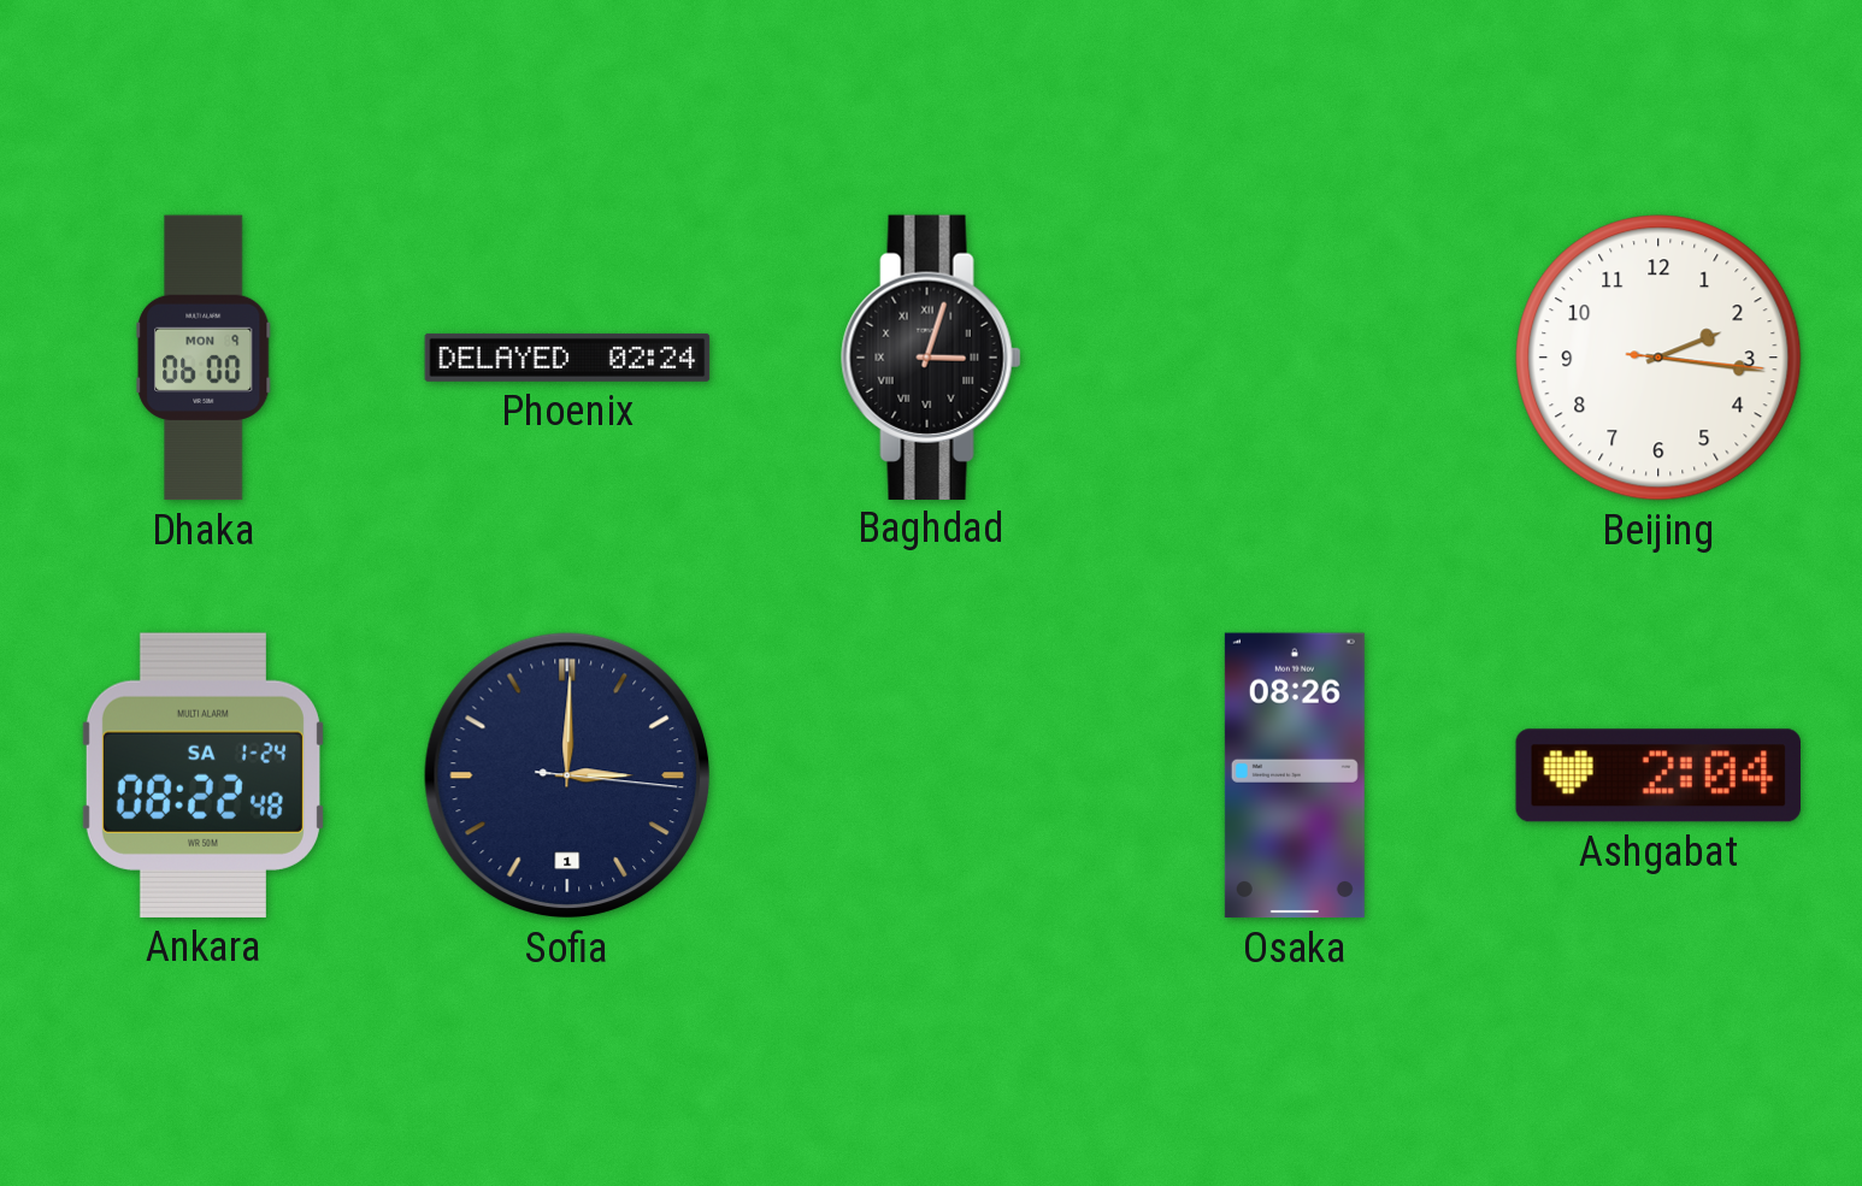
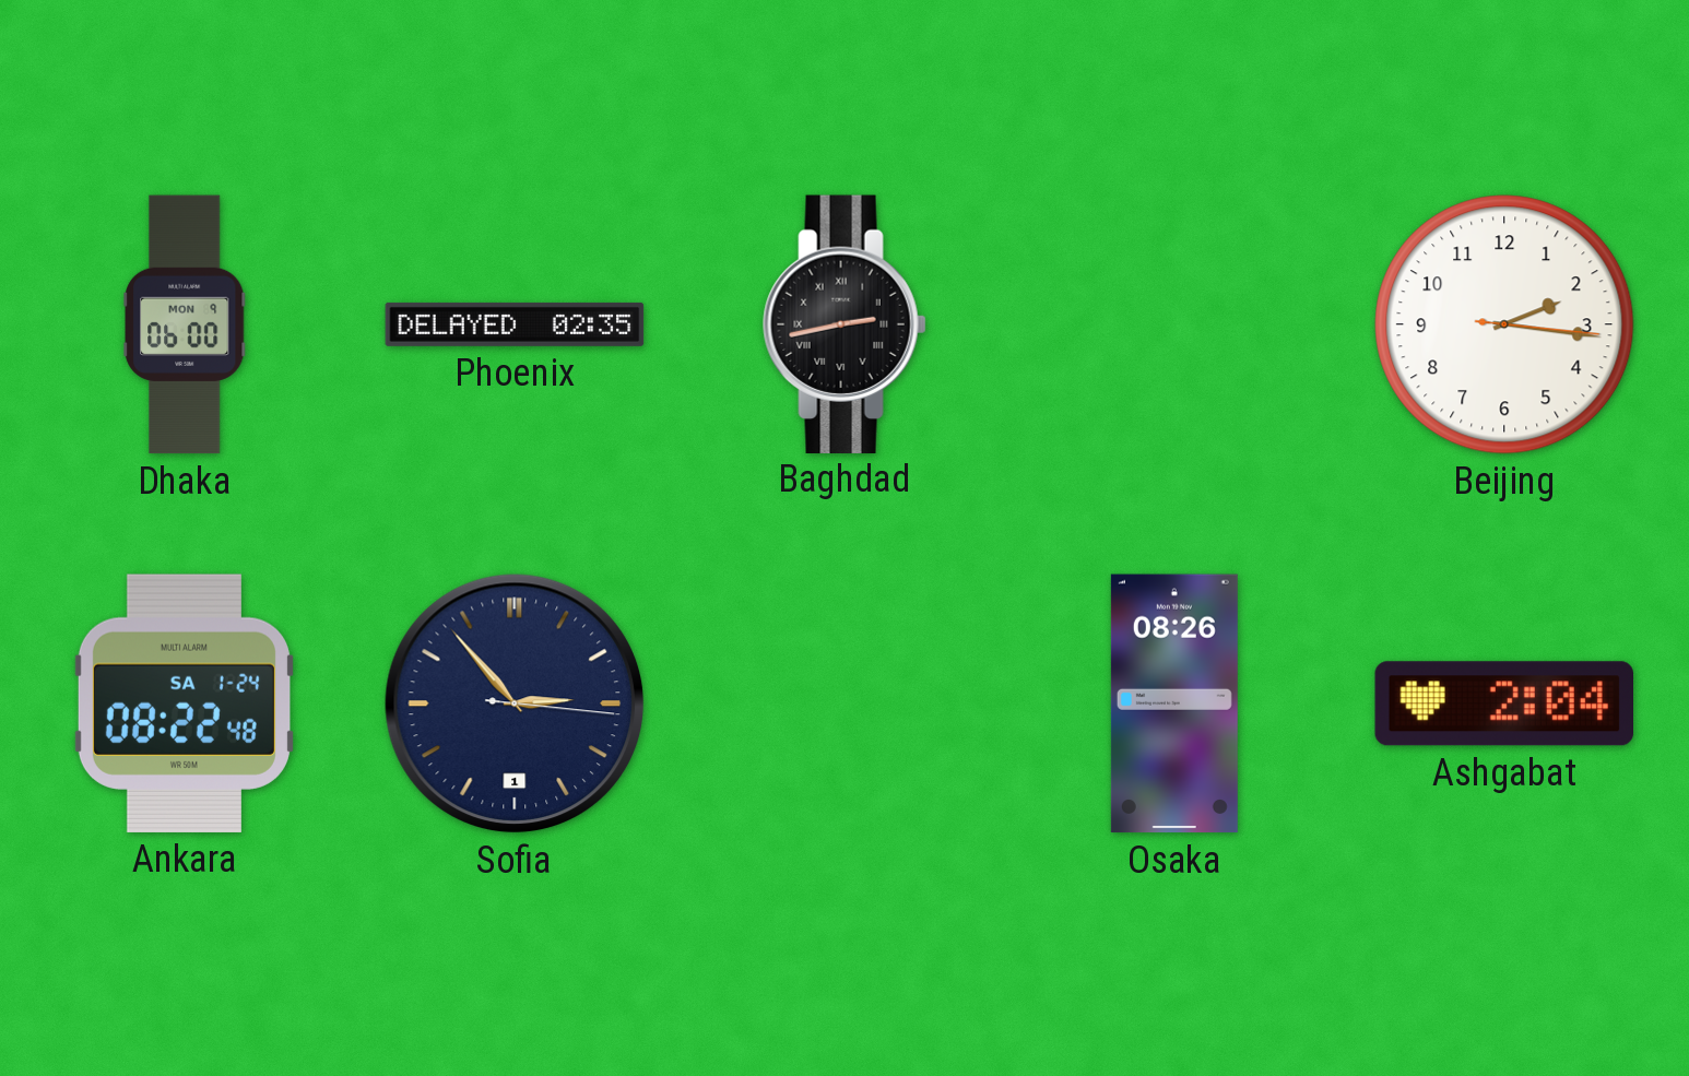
Phoenix: 02:24 -> 02:35
Baghdad: 3:03 -> 2:43
Sofia: 3:00 -> 2:53
